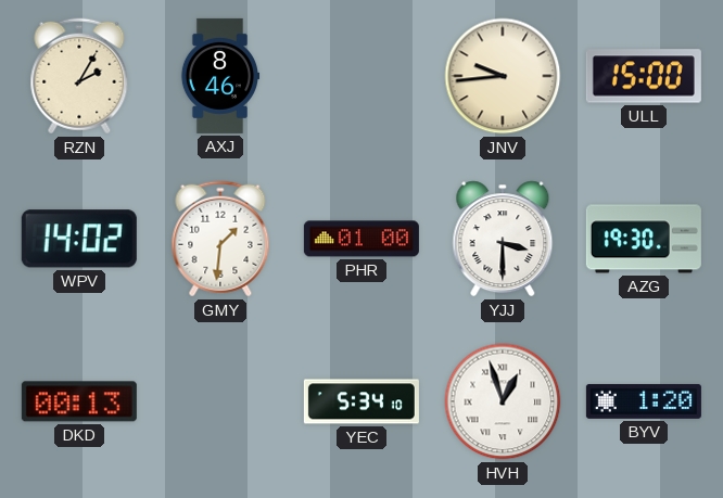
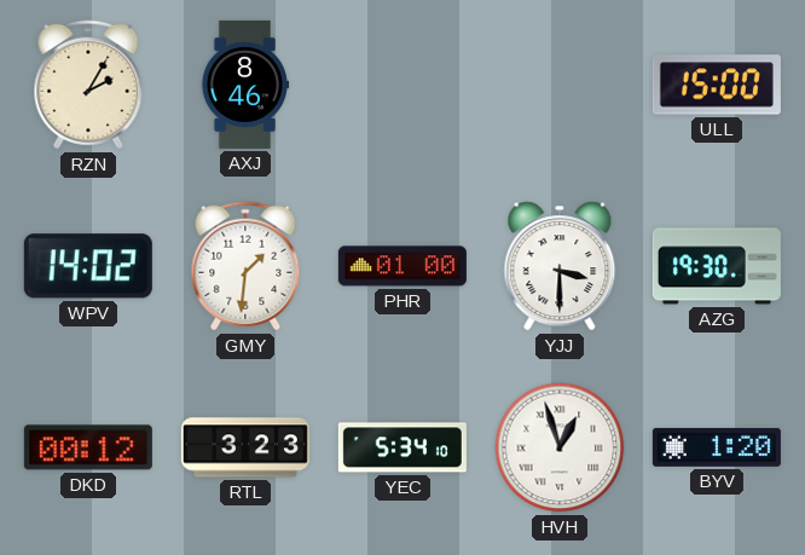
JNV: 9:44 -> none
DKD: 00:13 -> 00:12
RTL: none -> 3:23
